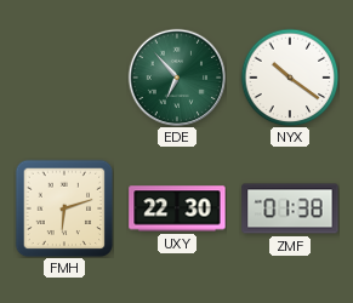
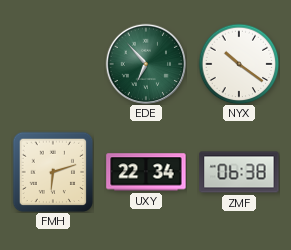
UXY: 22:30 -> 22:34
ZMF: 01:38 -> 06:38
